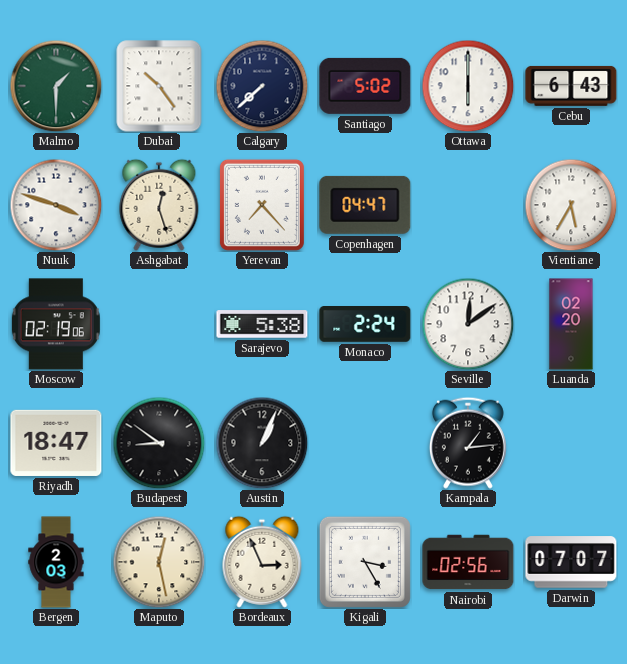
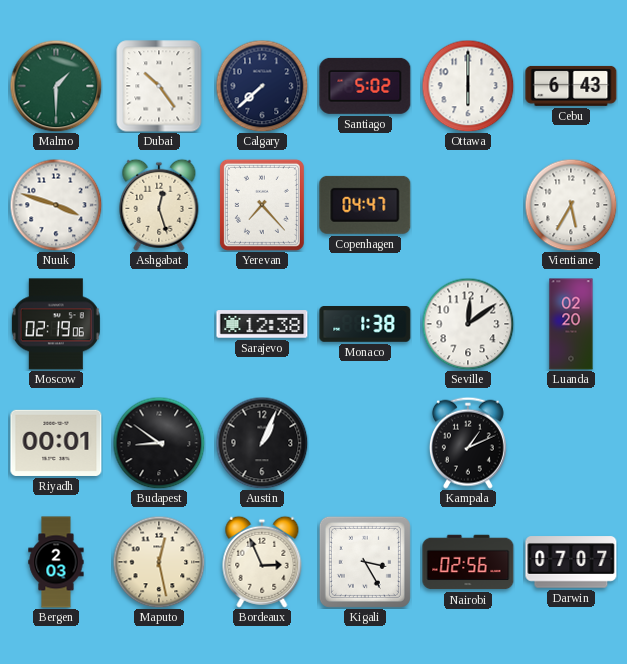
Sarajevo: 5:38 -> 12:38
Monaco: 2:24 -> 1:38
Riyadh: 18:47 -> 00:01
Kampala: 1:14 -> 1:11
